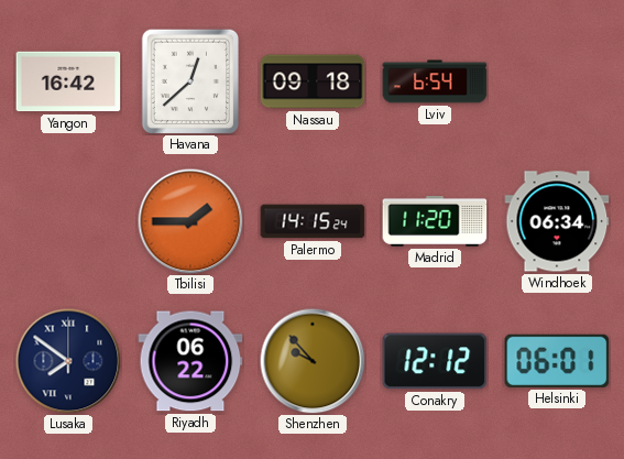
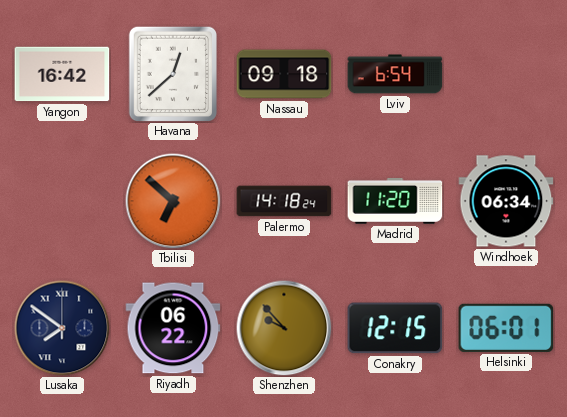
Tbilisi: 1:45 -> 6:52
Palermo: 14:15 -> 14:18
Conakry: 12:12 -> 12:15
